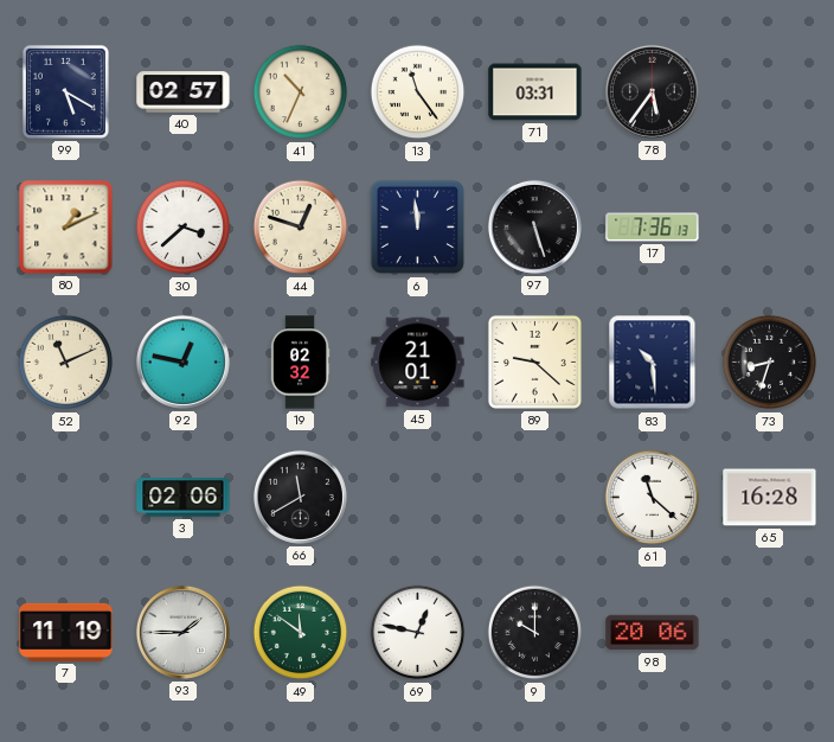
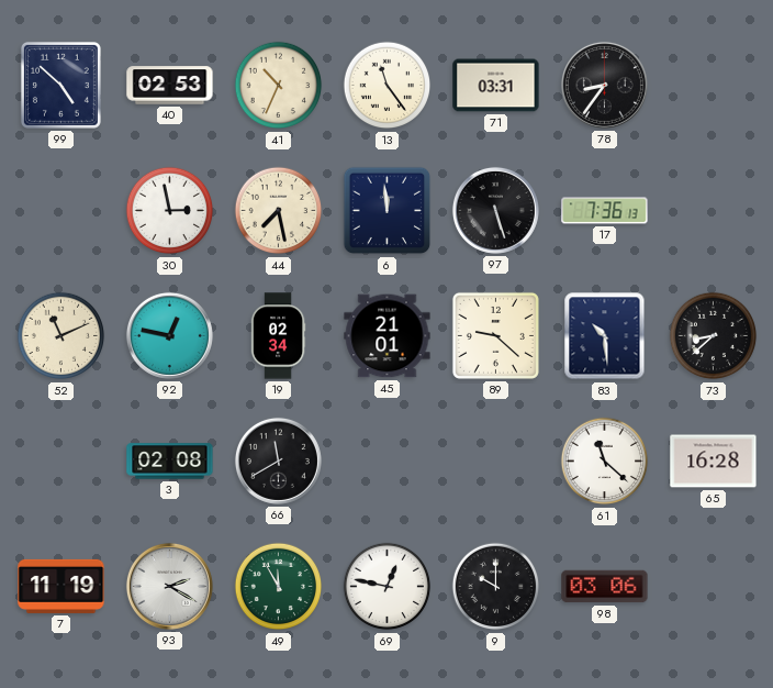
99: 5:20 -> 4:52
40: 02:57 -> 02:53
78: 5:36 -> 8:36
80: 1:11 -> none
30: 3:38 -> 2:58
44: 12:48 -> 7:28
19: 02:32 -> 02:34
73: 8:33 -> 8:38
3: 02:06 -> 02:08
93: 1:45 -> 2:20
49: 11:51 -> 11:55
98: 20:06 -> 03:06
